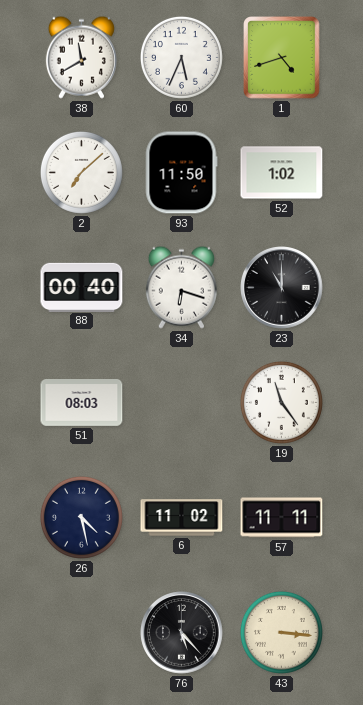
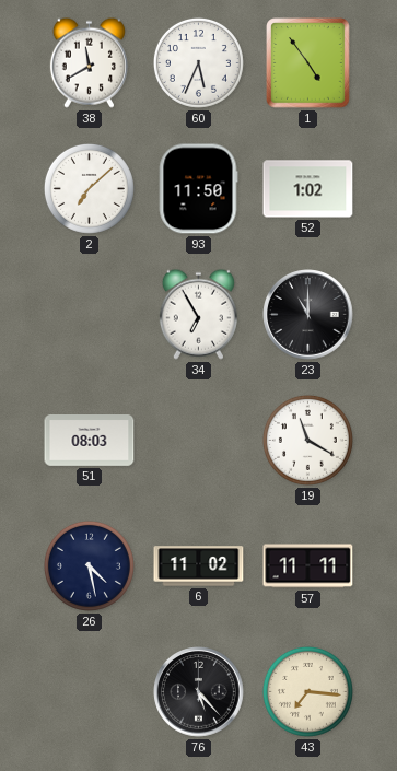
1: 4:42 -> 4:54
88: 00:40 -> none
34: 6:18 -> 6:55
19: 11:24 -> 11:20
43: 3:16 -> 7:16
